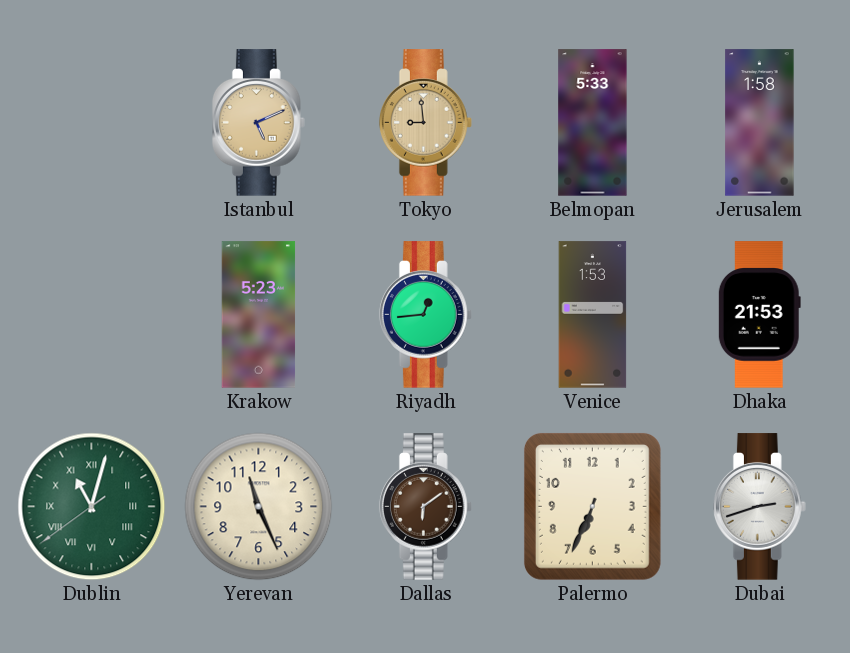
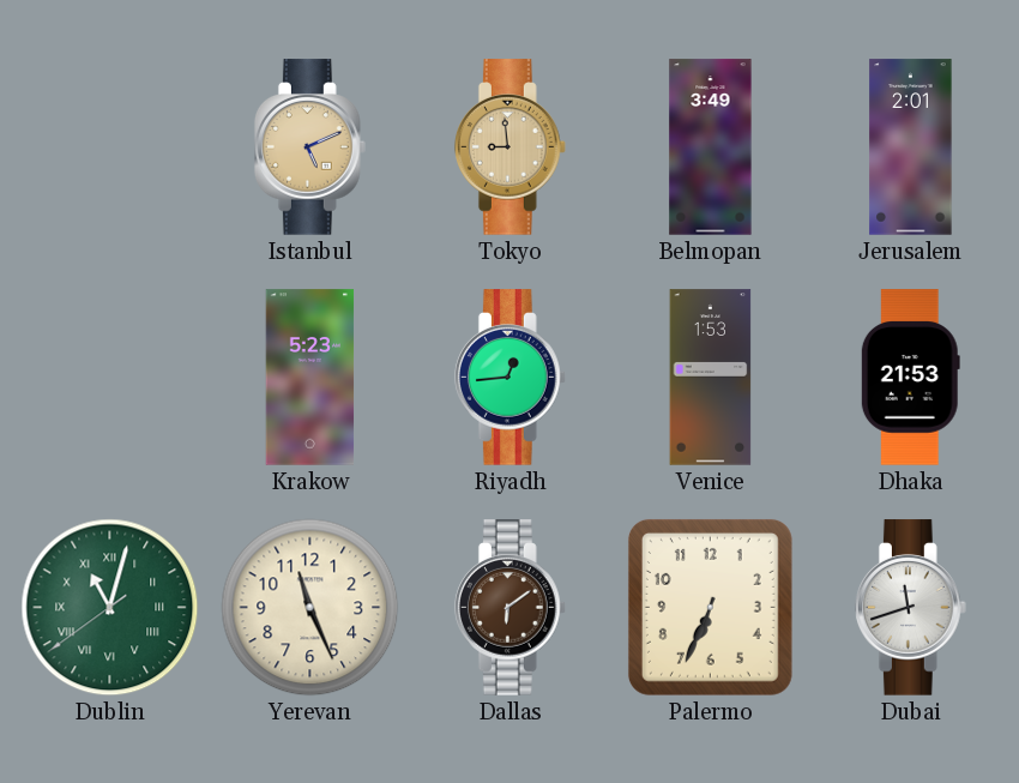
Belmopan: 5:33 -> 3:49
Jerusalem: 1:58 -> 2:01
Dubai: 2:42 -> 11:42
